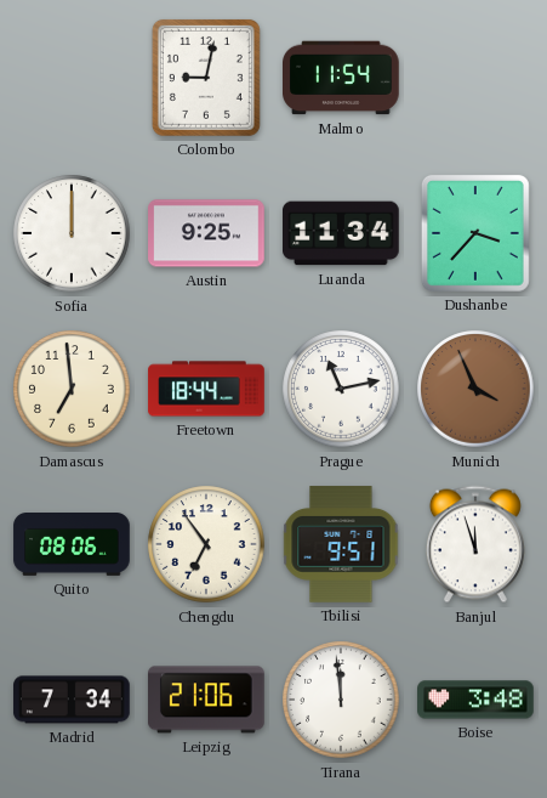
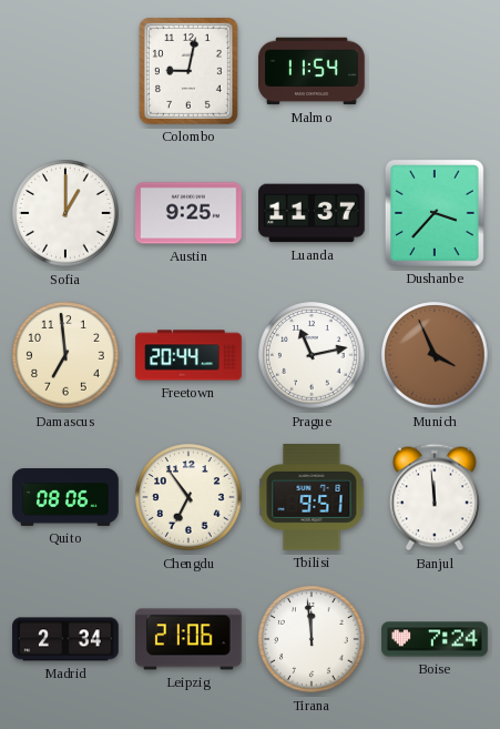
Sofia: 12:00 -> 1:00
Luanda: 11:34 -> 11:37
Freetown: 18:44 -> 20:44
Banjul: 11:57 -> 11:59
Madrid: 7:34 -> 2:34
Boise: 3:48 -> 7:24
